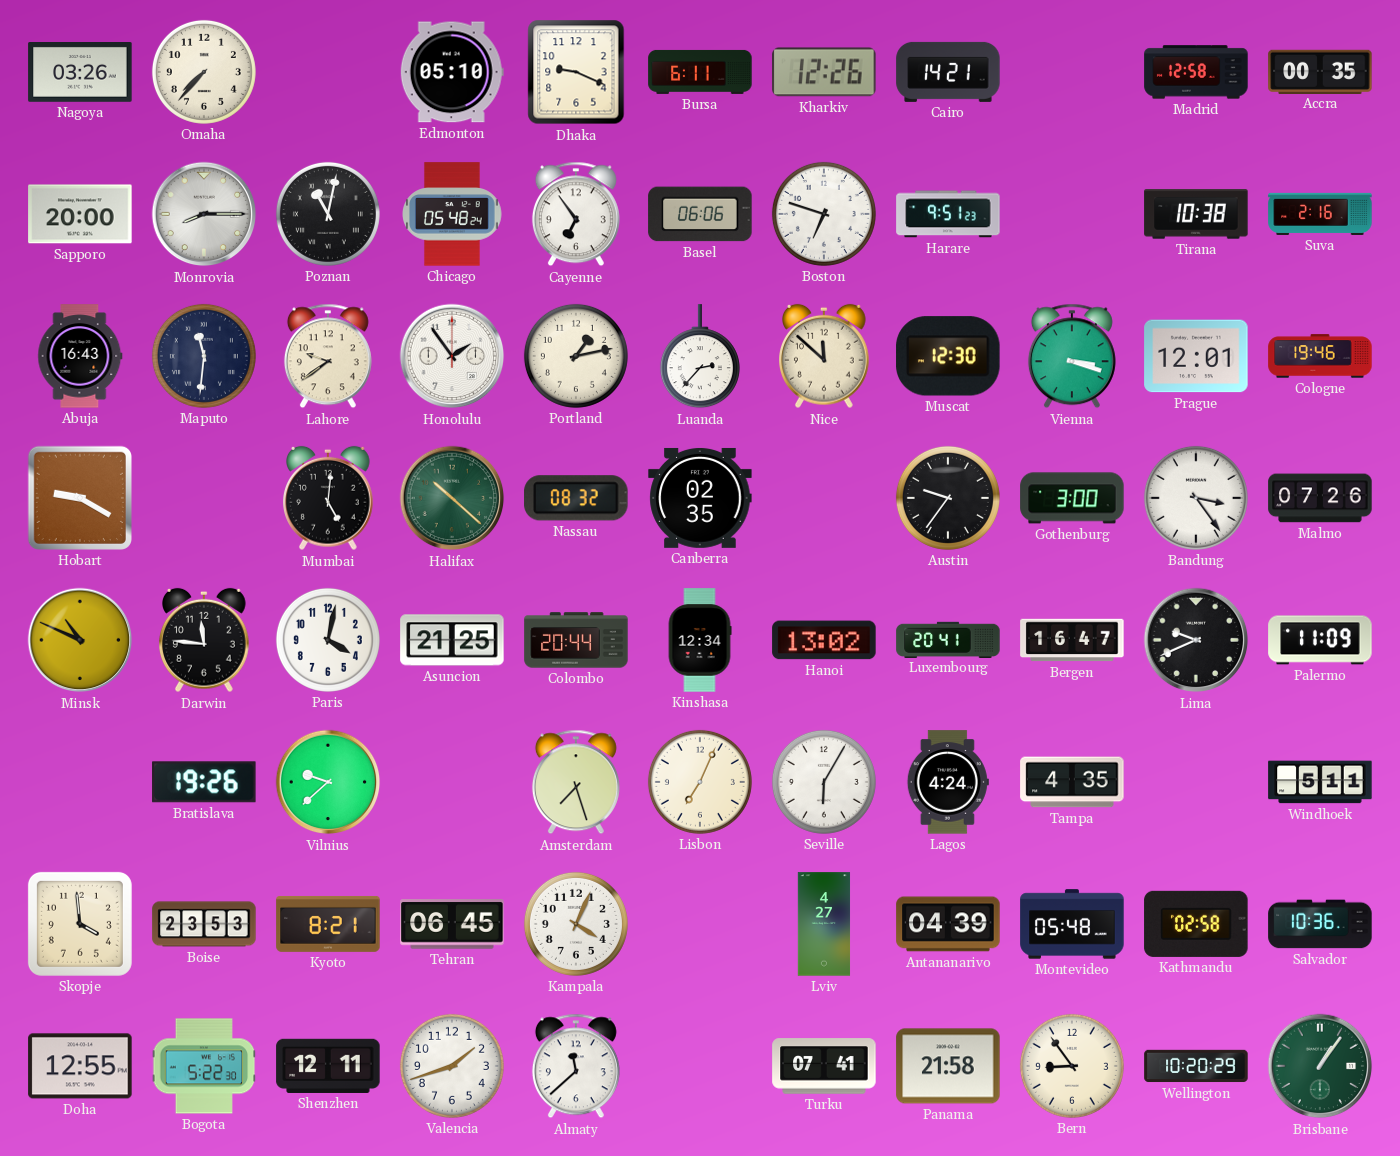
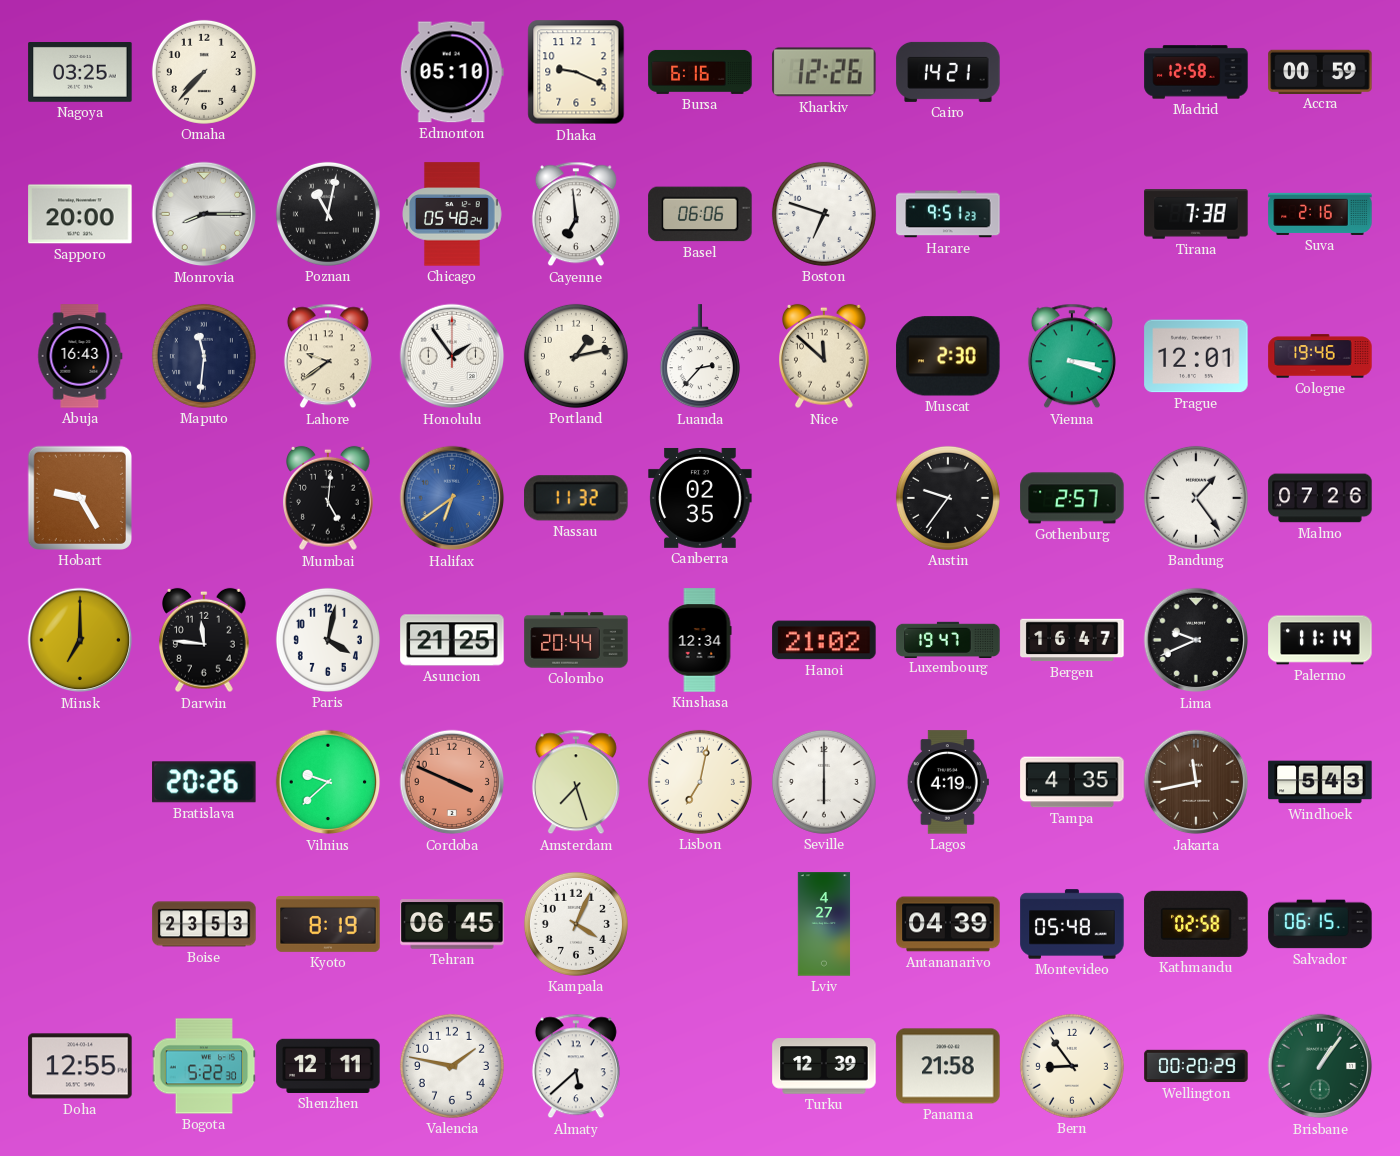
Nagoya: 03:26 -> 03:25
Bursa: 6:11 -> 6:16
Accra: 00:35 -> 00:59
Cayenne: 6:54 -> 6:59
Tirana: 10:38 -> 7:38
Muscat: 12:30 -> 2:30
Hobart: 9:20 -> 9:25
Halifax: 10:22 -> 6:39
Halifax dial: green -> blue
Nassau: 08:32 -> 11:32
Gothenburg: 3:00 -> 2:57
Bandung: 3:24 -> 1:24
Minsk: 10:49 -> 7:00
Hanoi: 13:02 -> 21:02
Luxembourg: 20:41 -> 19:47
Palermo: 11:09 -> 11:14
Bratislava: 19:26 -> 20:26
Cordoba: none -> 3:49
Lisbon: 7:04 -> 7:02
Seville: 6:05 -> 6:00
Lagos: 4:24 -> 4:19
Jakarta: none -> 11:43
Windhoek: 5:11 -> 5:43
Skopje: 3:59 -> none
Kyoto: 8:21 -> 8:19
Salvador: 10:36 -> 06:15
Valencia: 1:42 -> 1:47
Almaty: 11:38 -> 5:38
Turku: 07:41 -> 12:39
Wellington: 10:20 -> 00:20
